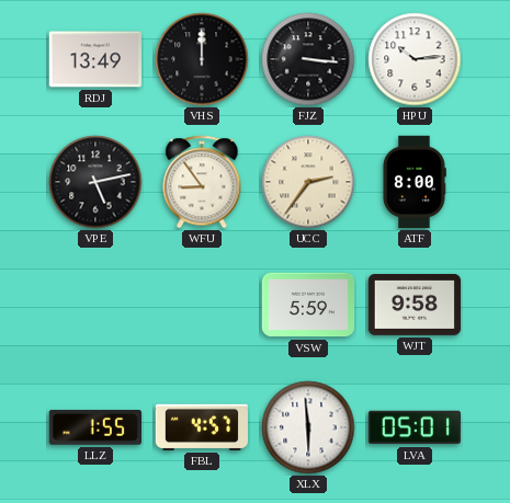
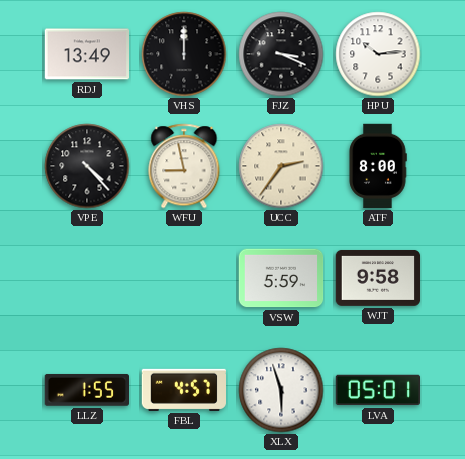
FJZ: 3:16 -> 3:19
VPE: 5:13 -> 4:23
WFU: 8:54 -> 8:58
XLX: 5:59 -> 5:57
